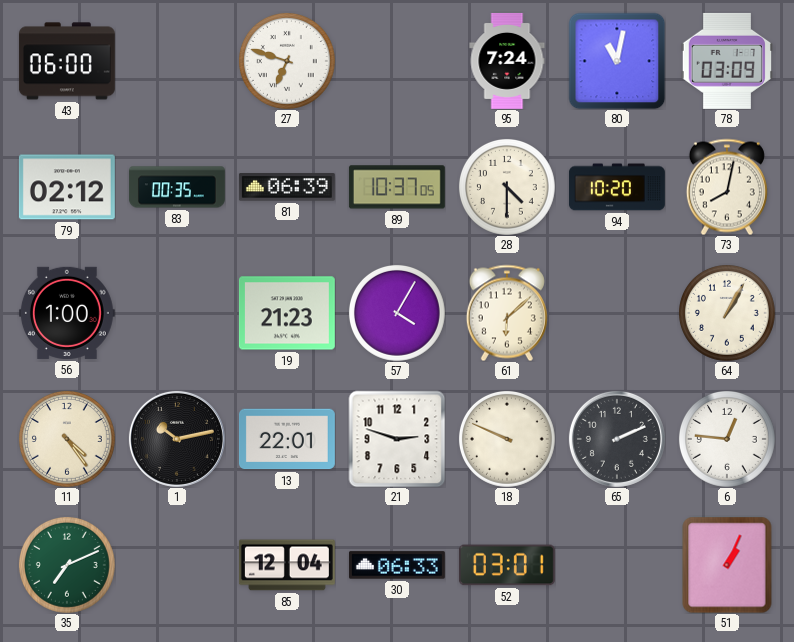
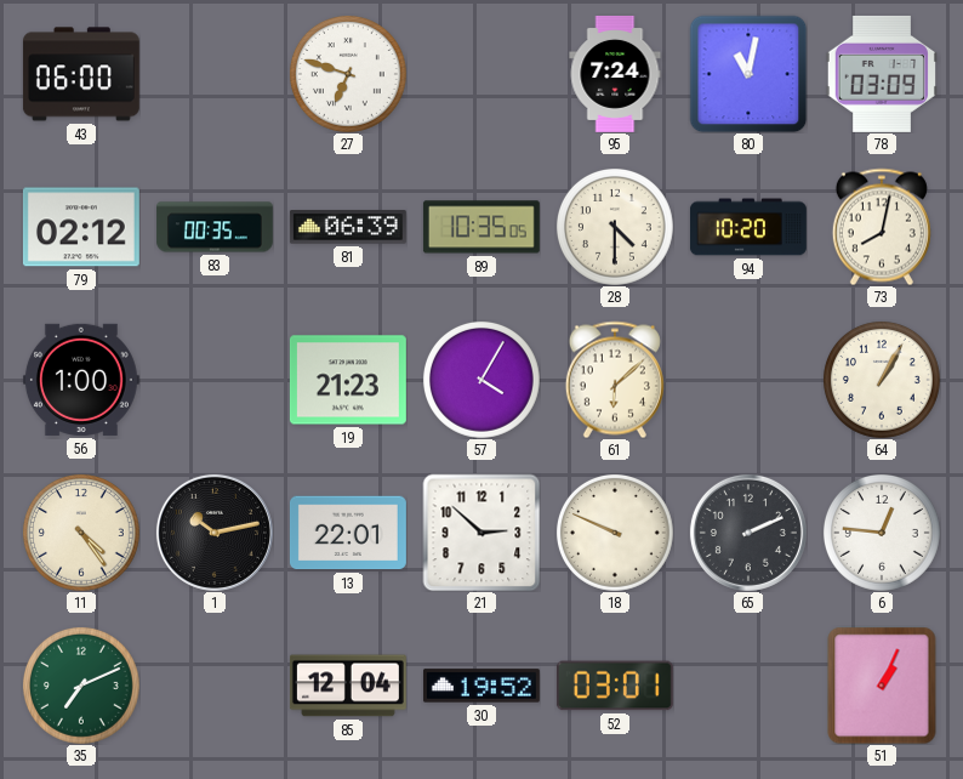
89: 10:37 -> 10:35
21: 2:48 -> 2:52
30: 06:33 -> 19:52
